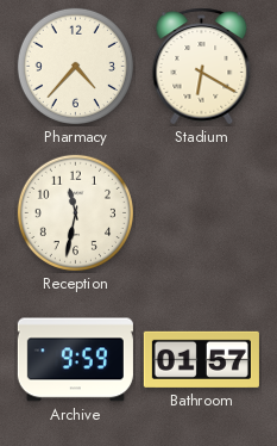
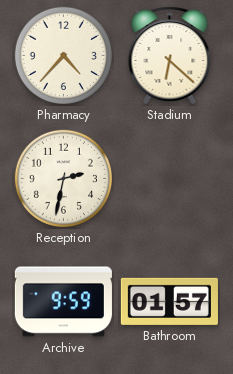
Stadium: 6:20 -> 6:22
Reception: 11:32 -> 2:32
